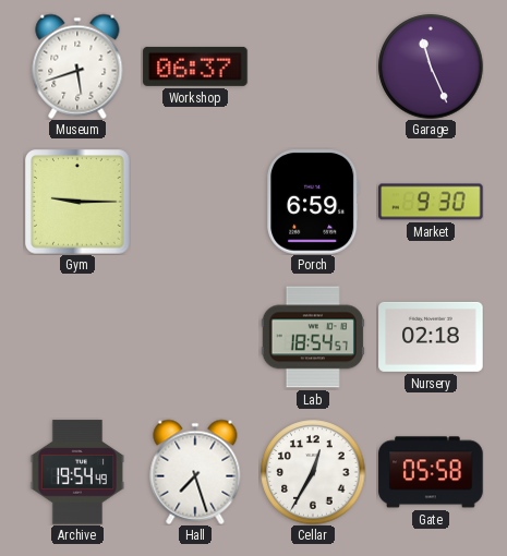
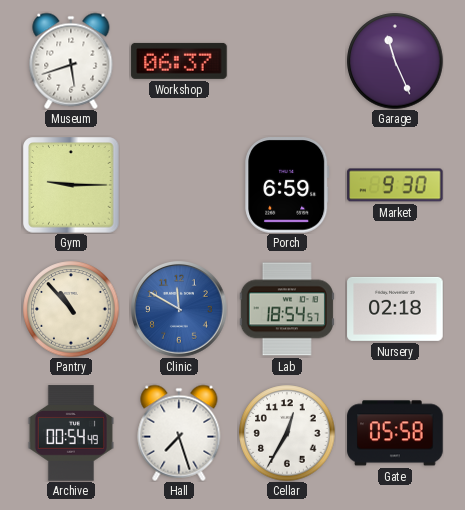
Pantry: none -> 10:53
Clinic: none -> 11:50
Archive: 19:54 -> 00:54
